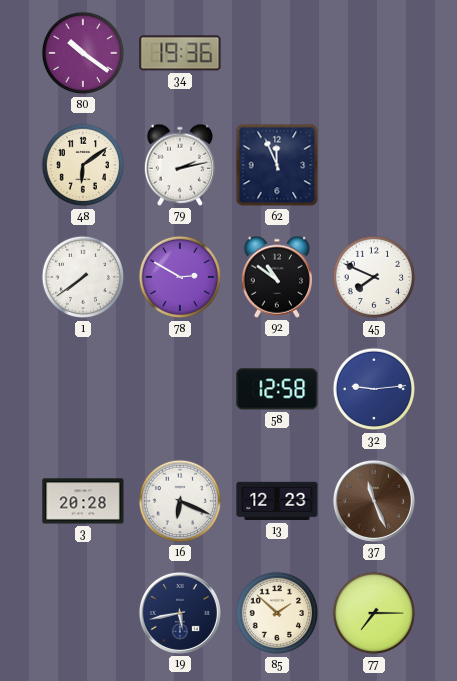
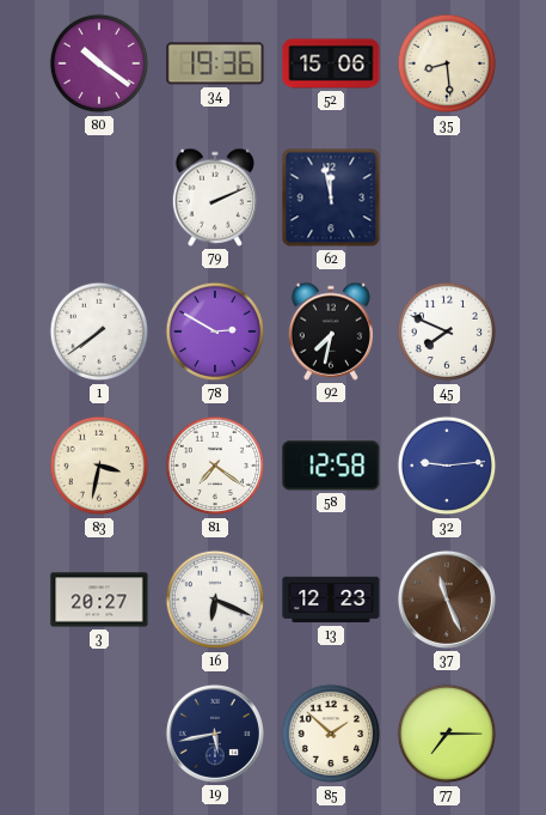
52: none -> 15:06
35: none -> 8:29
48: 6:09 -> none
79: 2:13 -> 2:11
62: 11:56 -> 11:58
92: 10:51 -> 7:32
83: none -> 3:32
81: none -> 7:21
3: 20:28 -> 20:27
